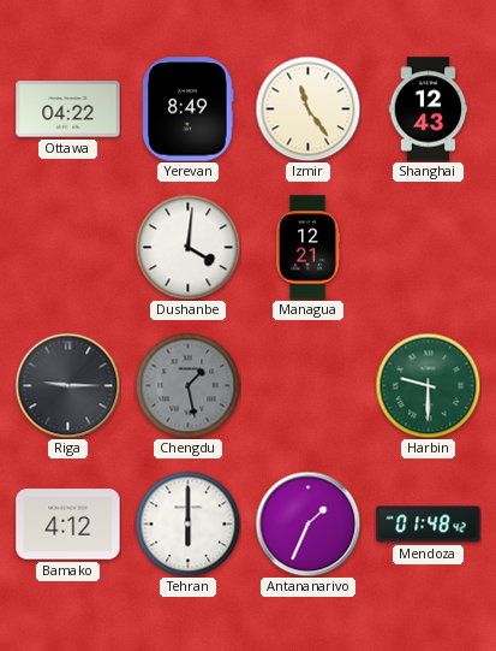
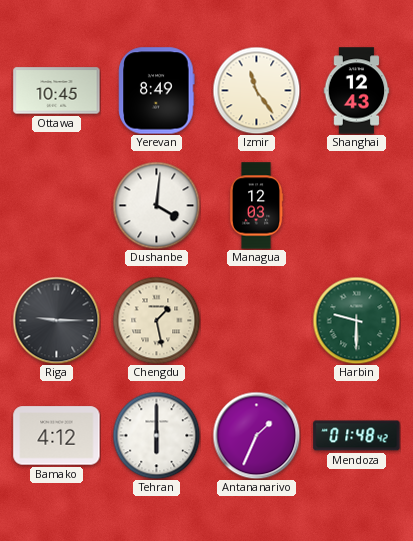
Ottawa: 04:22 -> 10:45
Managua: 12:21 -> 12:03
Chengdu dial: grey -> cream
